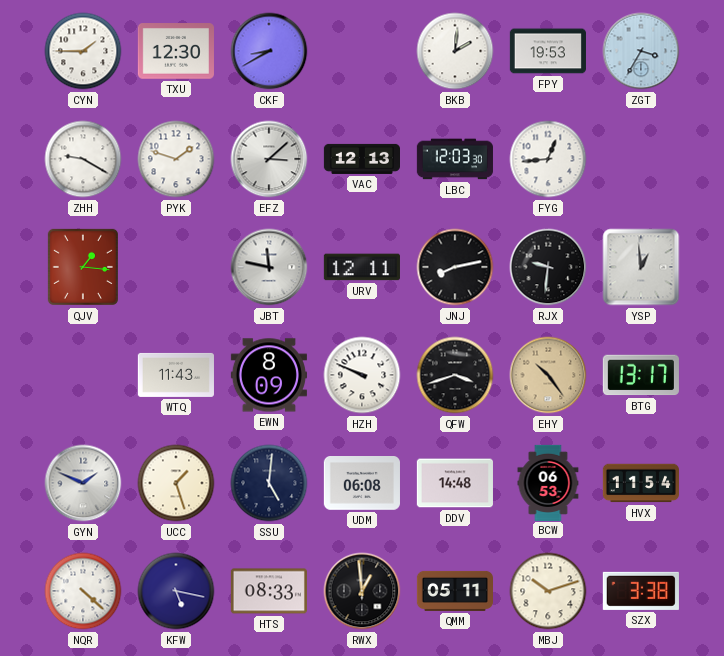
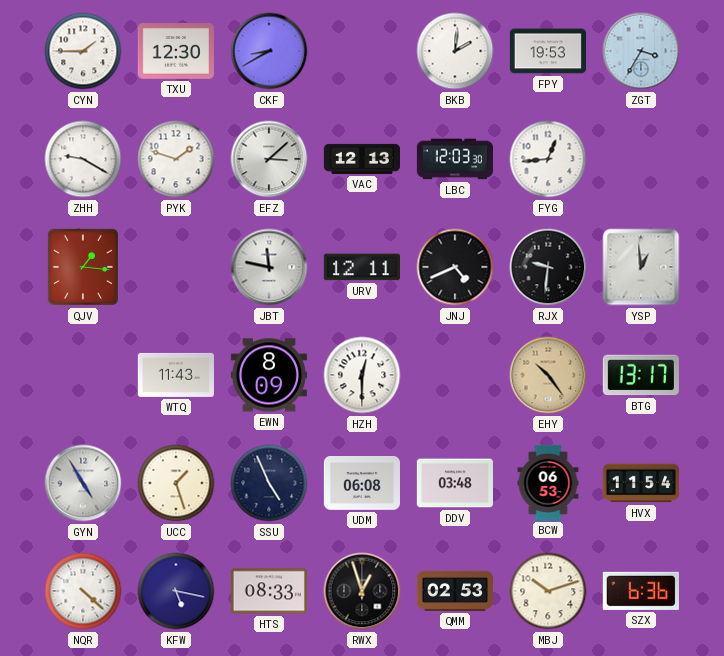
JNJ: 8:13 -> 4:41
HZH: 9:49 -> 12:30
QFW: 3:42 -> none
GYN: 1:49 -> 4:55
SSU: 5:01 -> 4:56
DDV: 14:48 -> 03:48
RWX: 12:59 -> 12:57
QMM: 05:11 -> 02:53
SZX: 3:38 -> 6:36
